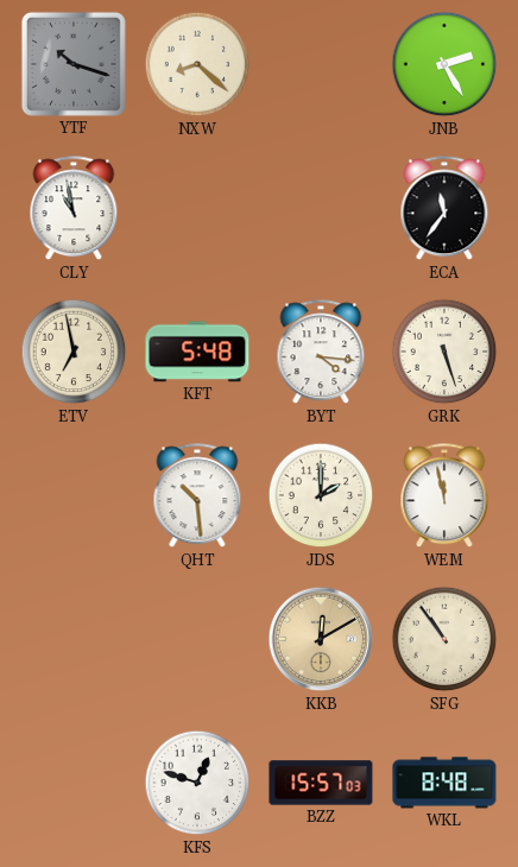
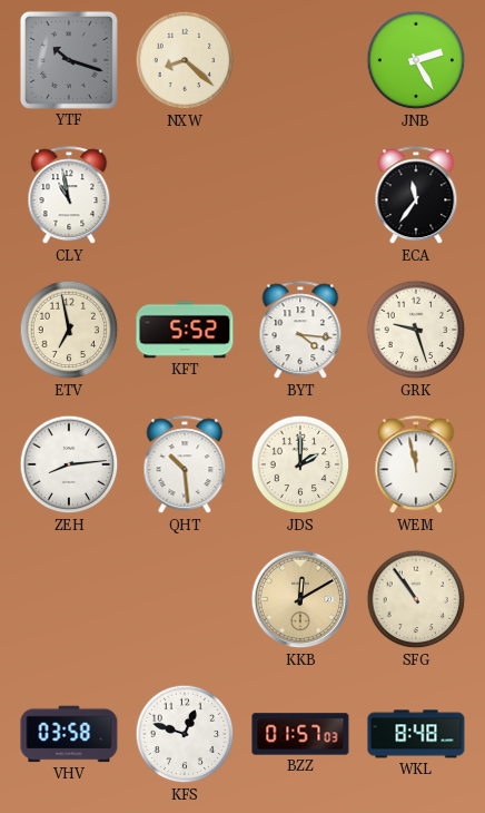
KFT: 5:48 -> 5:52
GRK: 5:27 -> 9:27
ZEH: none -> 8:14
VHV: none -> 03:58
BZZ: 15:57 -> 01:57
